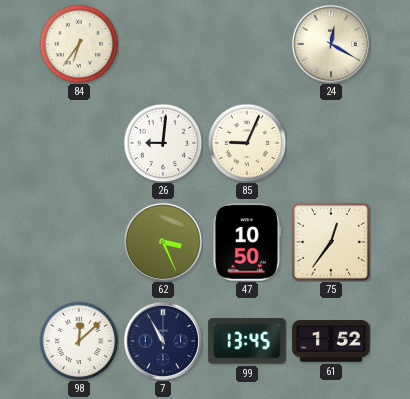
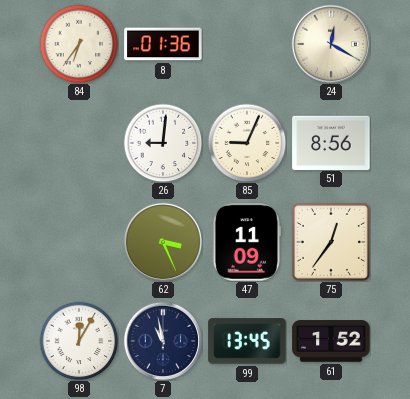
8: none -> 01:36
51: none -> 8:56
47: 10:50 -> 11:09
98: 12:08 -> 12:05
7: 10:55 -> 10:58
